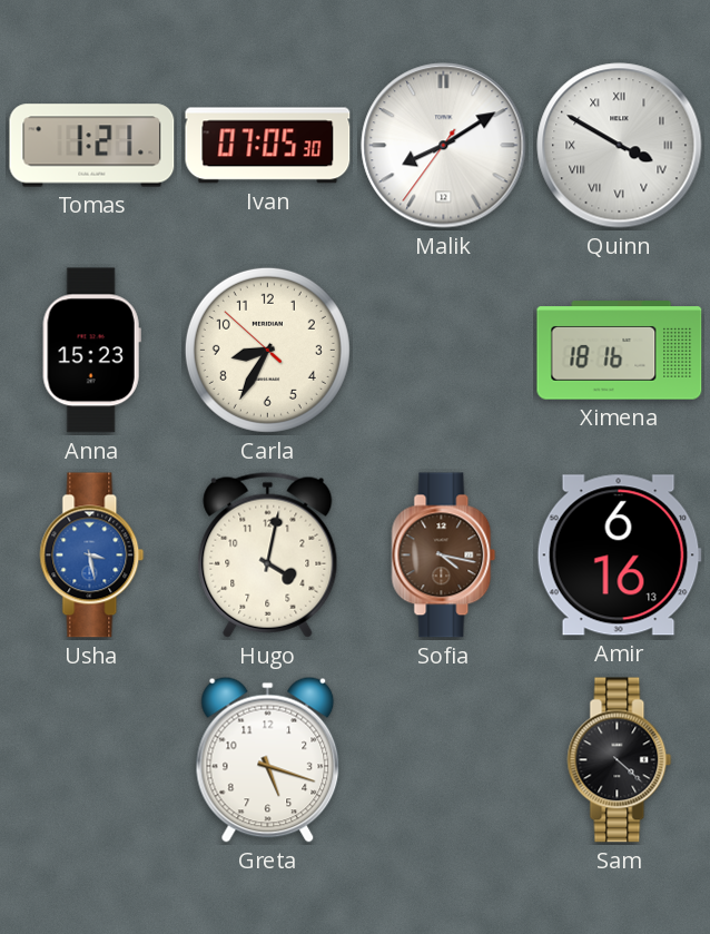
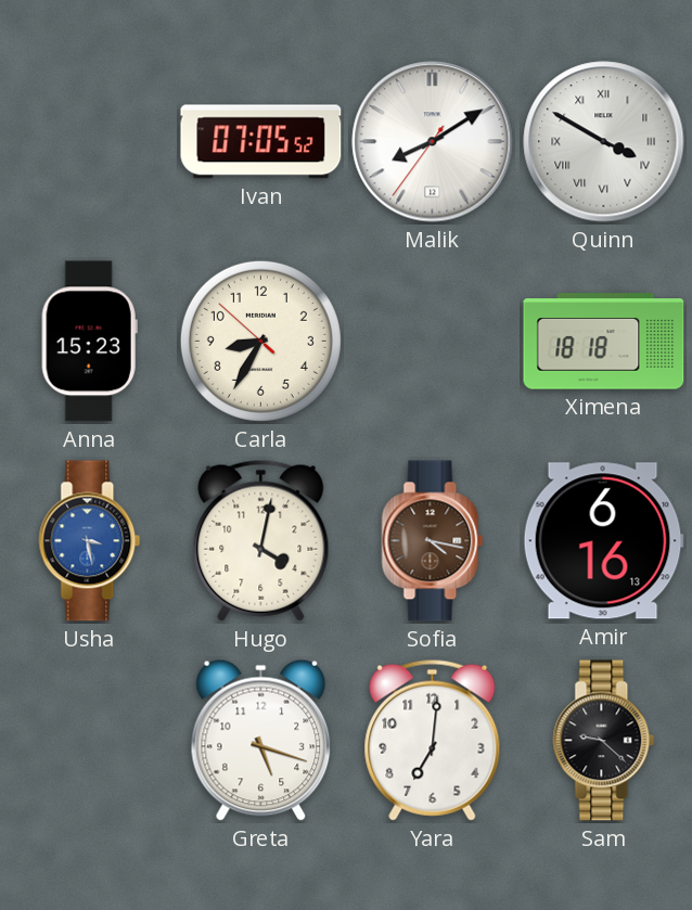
Tomas: 1:21 -> none
Ivan: 07:05:30 -> 07:05:52
Ximena: 18:16 -> 18:18
Yara: none -> 7:01
Sam: 4:22 -> 9:22
